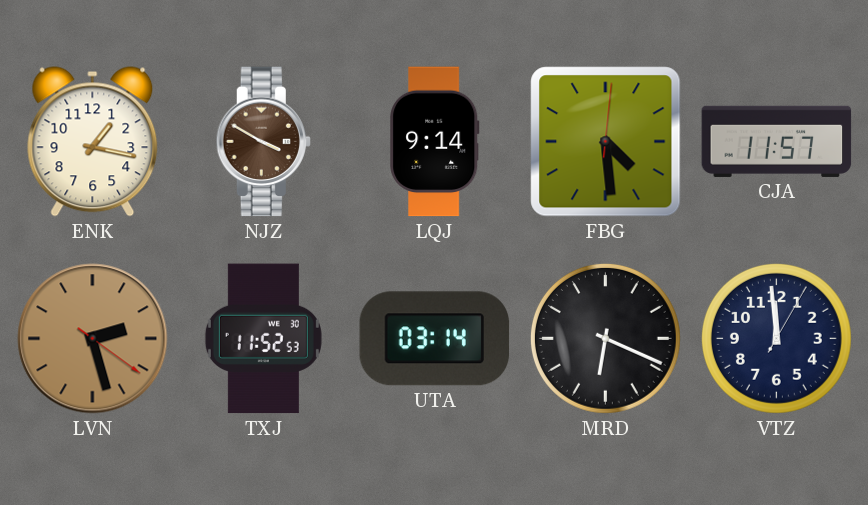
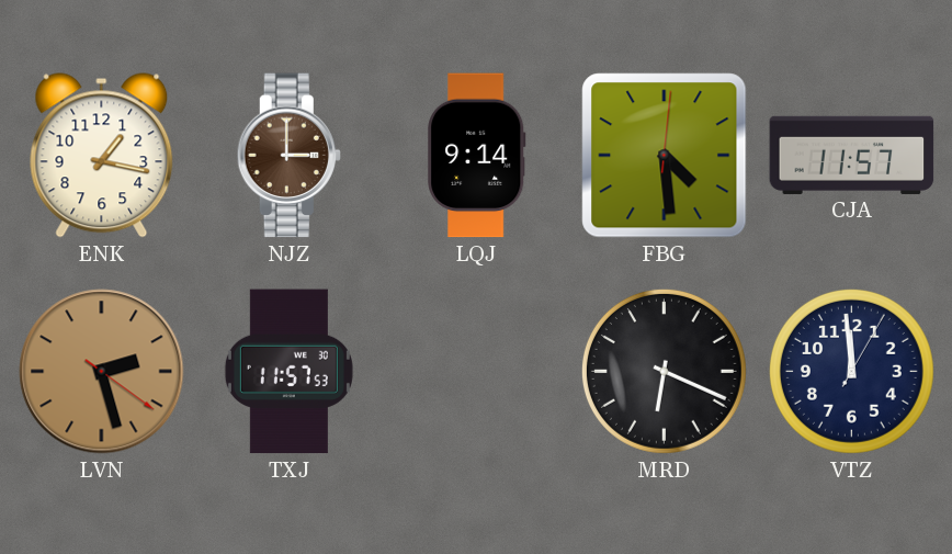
NJZ: 3:50 -> 3:00
TXJ: 11:52 -> 11:57
UTA: 03:14 -> none
